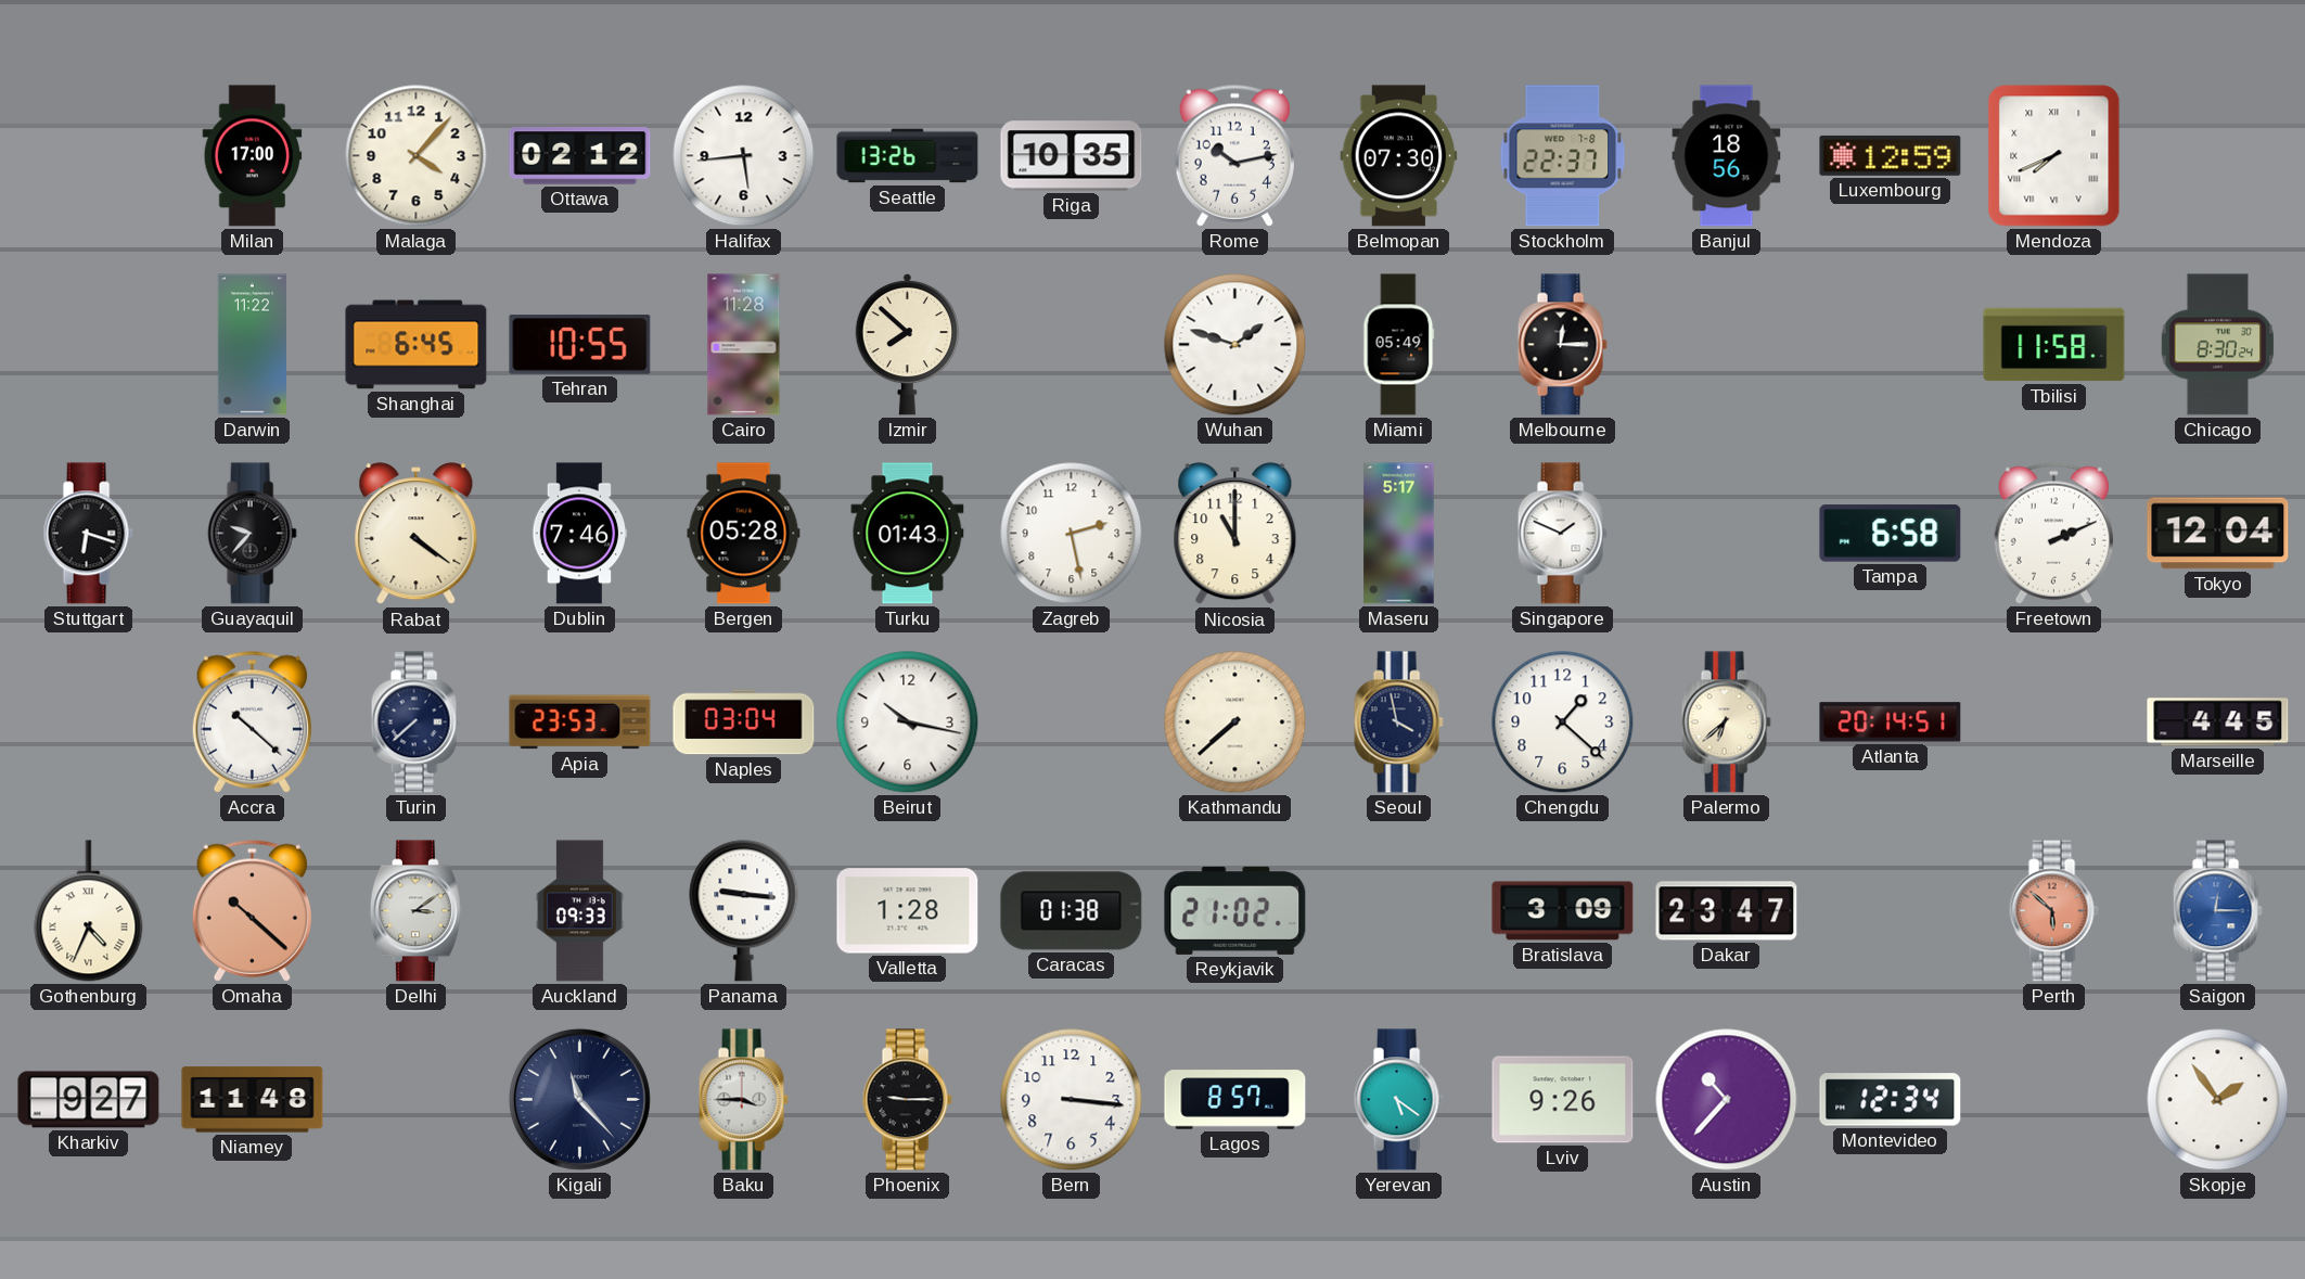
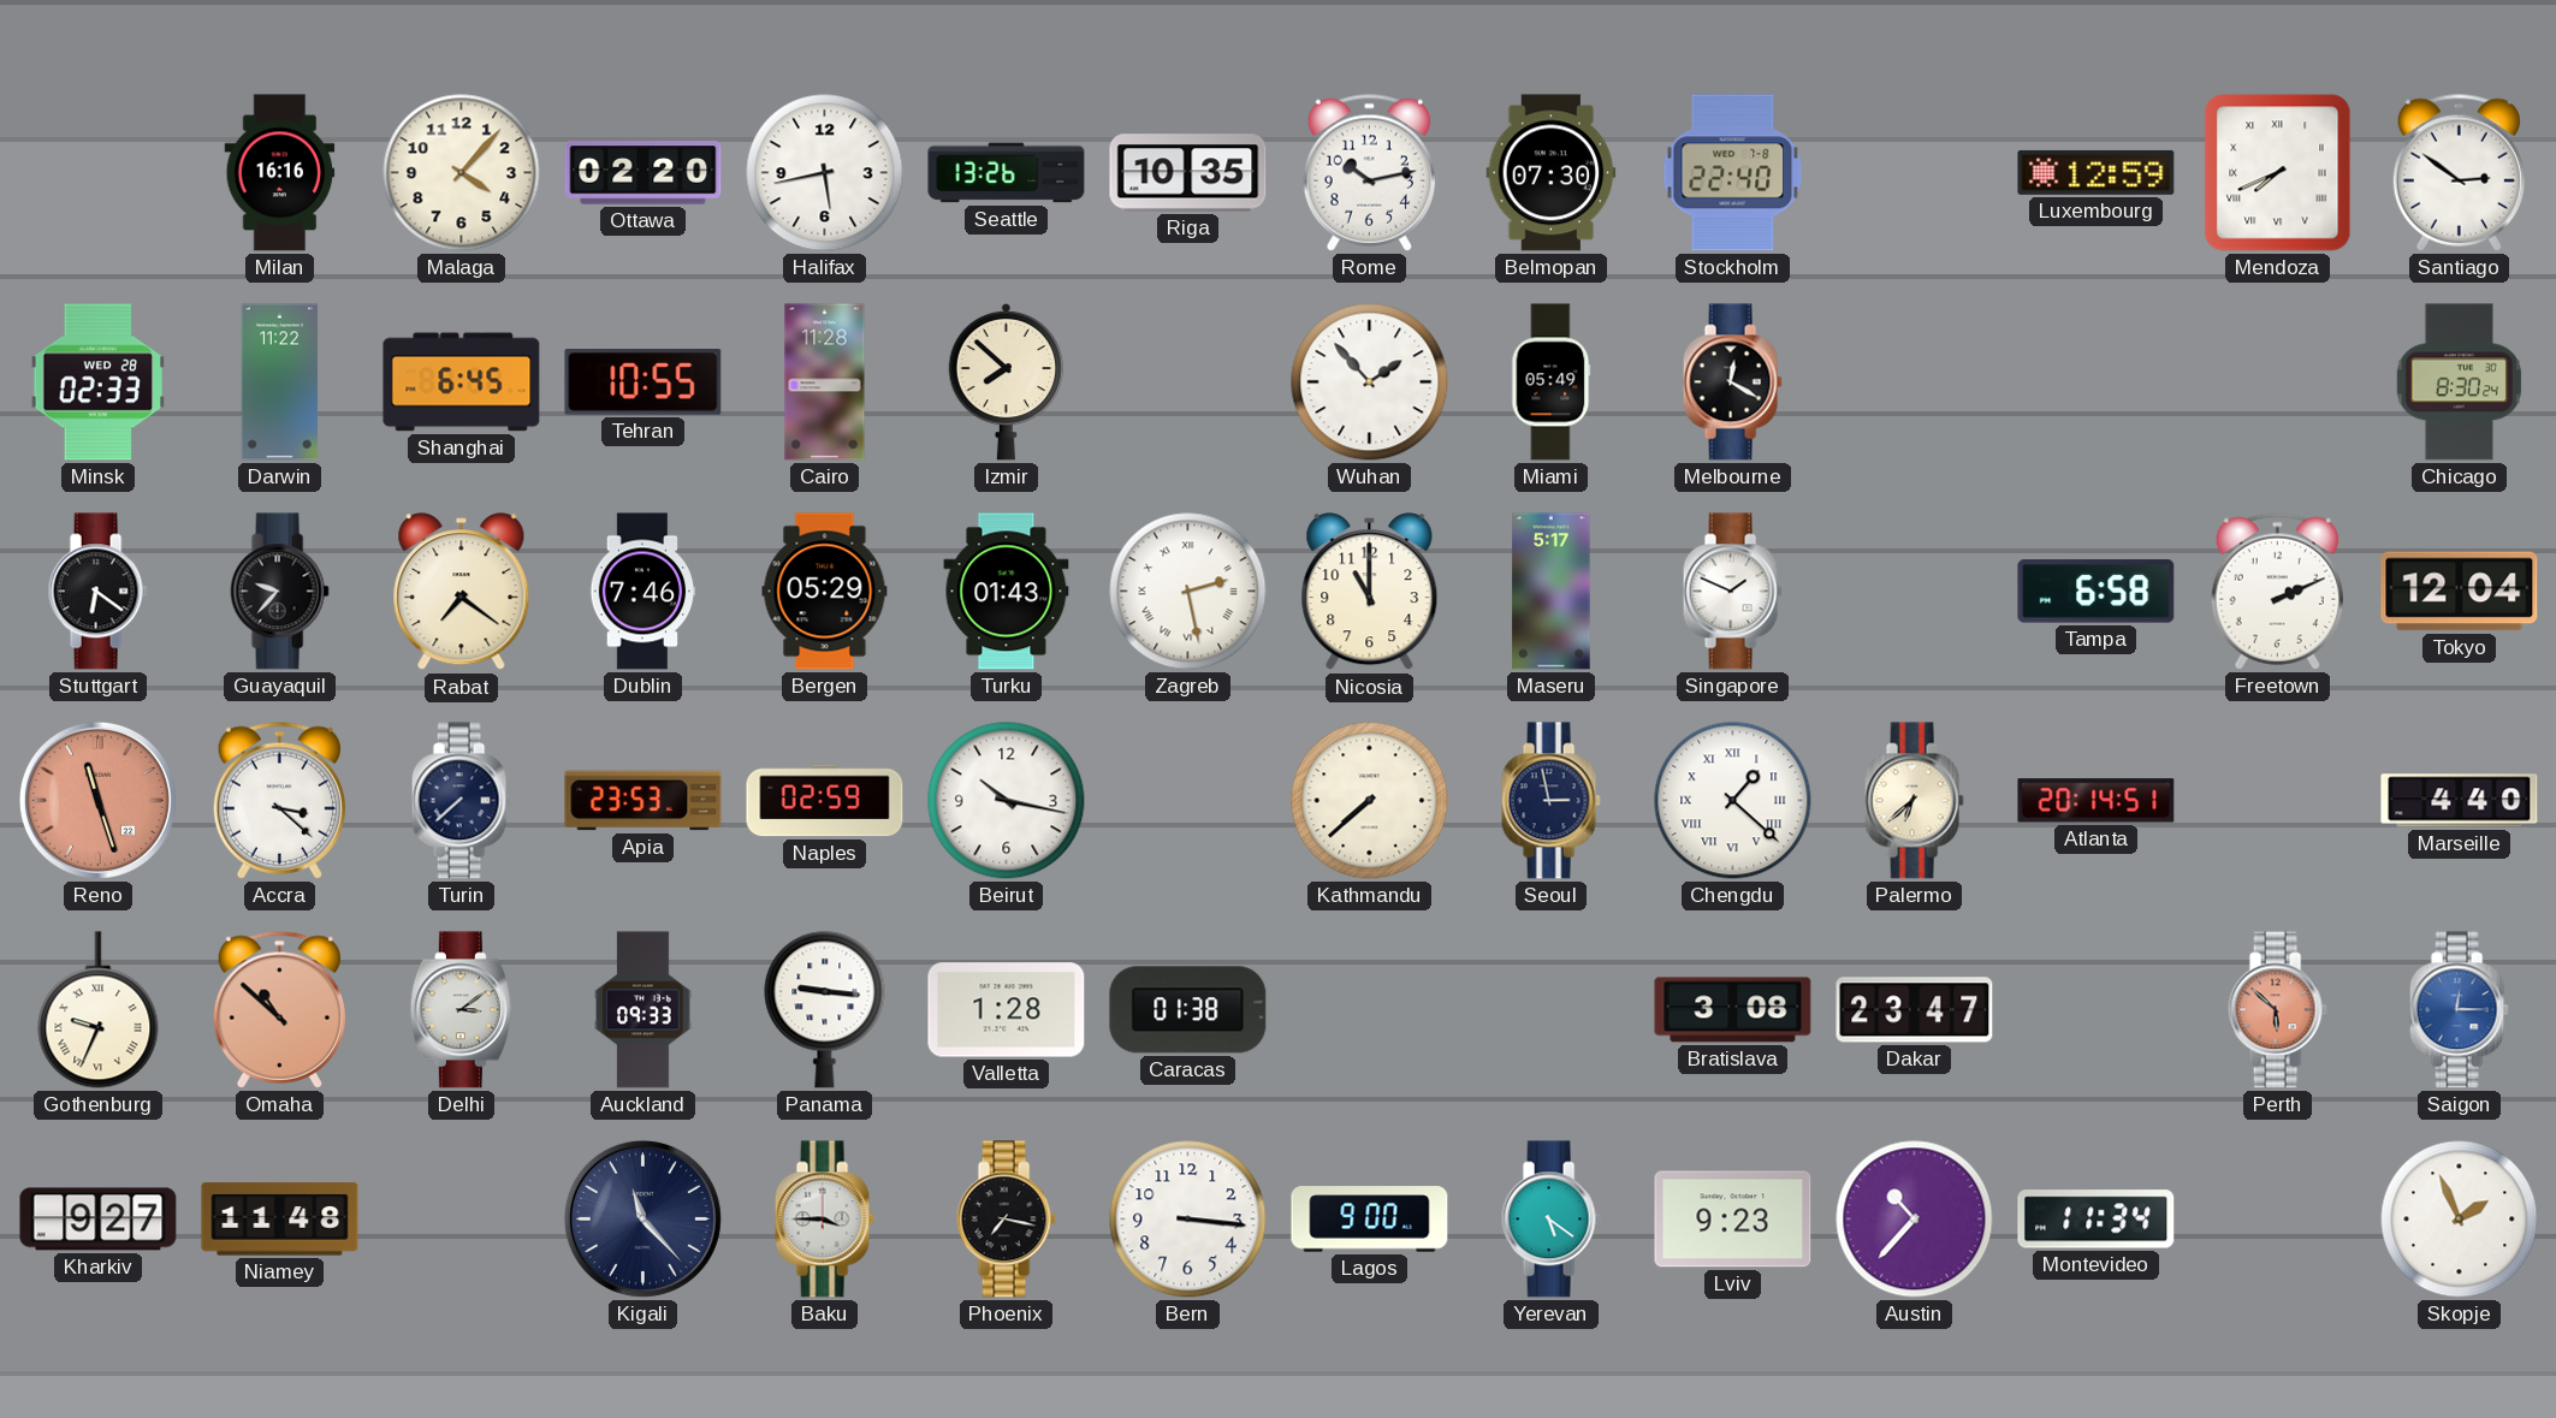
Milan: 17:00 -> 16:16
Ottawa: 02:12 -> 02:20
Halifax: 5:44 -> 5:43
Stockholm: 22:37 -> 22:40
Banjul: 18:56 -> none
Santiago: none -> 2:51
Minsk: none -> 02:33
Wuhan: 1:48 -> 1:53
Melbourne: 12:15 -> 12:20
Tbilisi: 11:58 -> none
Stuttgart: 6:18 -> 6:21
Rabat: 4:21 -> 7:21
Bergen: 05:28 -> 05:29
Zagreb numerals: Arabic -> Roman
Reno: none -> 11:27
Accra: 10:22 -> 3:22
Naples: 03:04 -> 02:59
Seoul: 3:58 -> 2:58
Chengdu numerals: Arabic -> Roman
Marseille: 4:45 -> 4:40
Gothenburg: 4:34 -> 9:34
Omaha: 10:22 -> 10:52
Reykjavik: 21:02 -> none
Bratislava: 3:09 -> 3:08
Phoenix: 9:15 -> 7:17
Lagos: 8:57 -> 9:00
Lviv: 9:26 -> 9:23
Montevideo: 12:34 -> 11:34
Skopje: 1:54 -> 1:56
